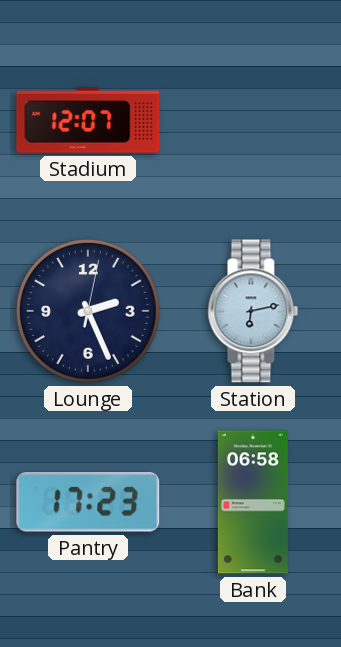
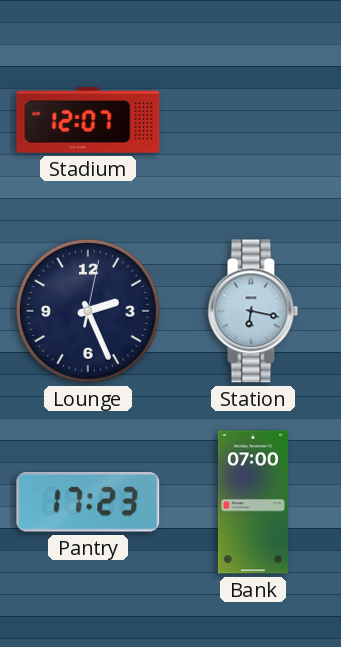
Station: 6:13 -> 6:17
Bank: 06:58 -> 07:00
